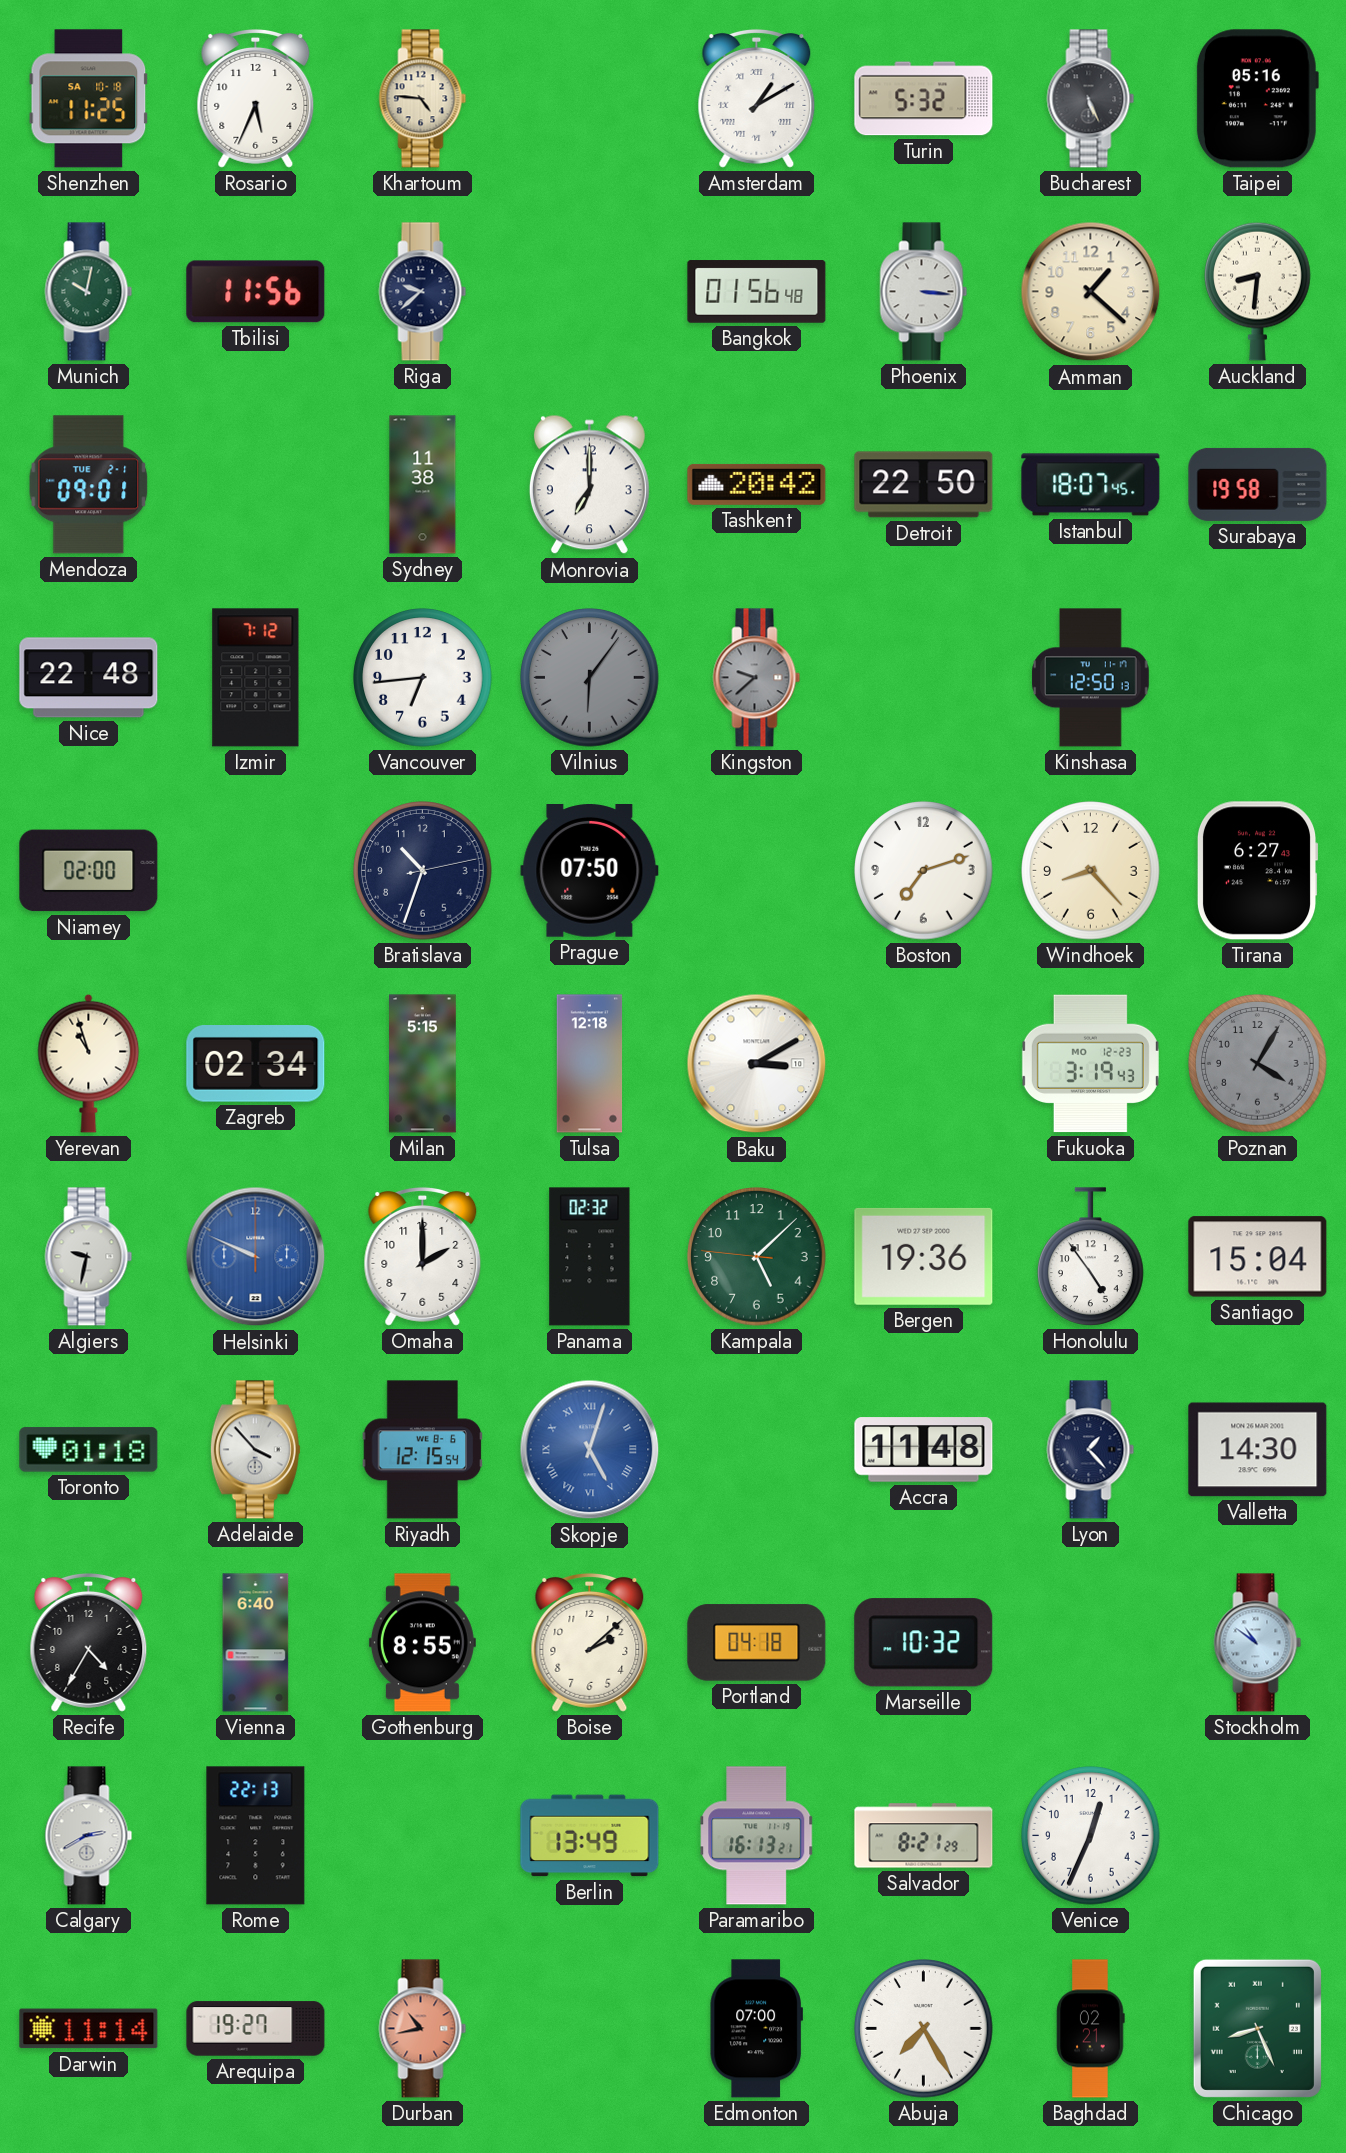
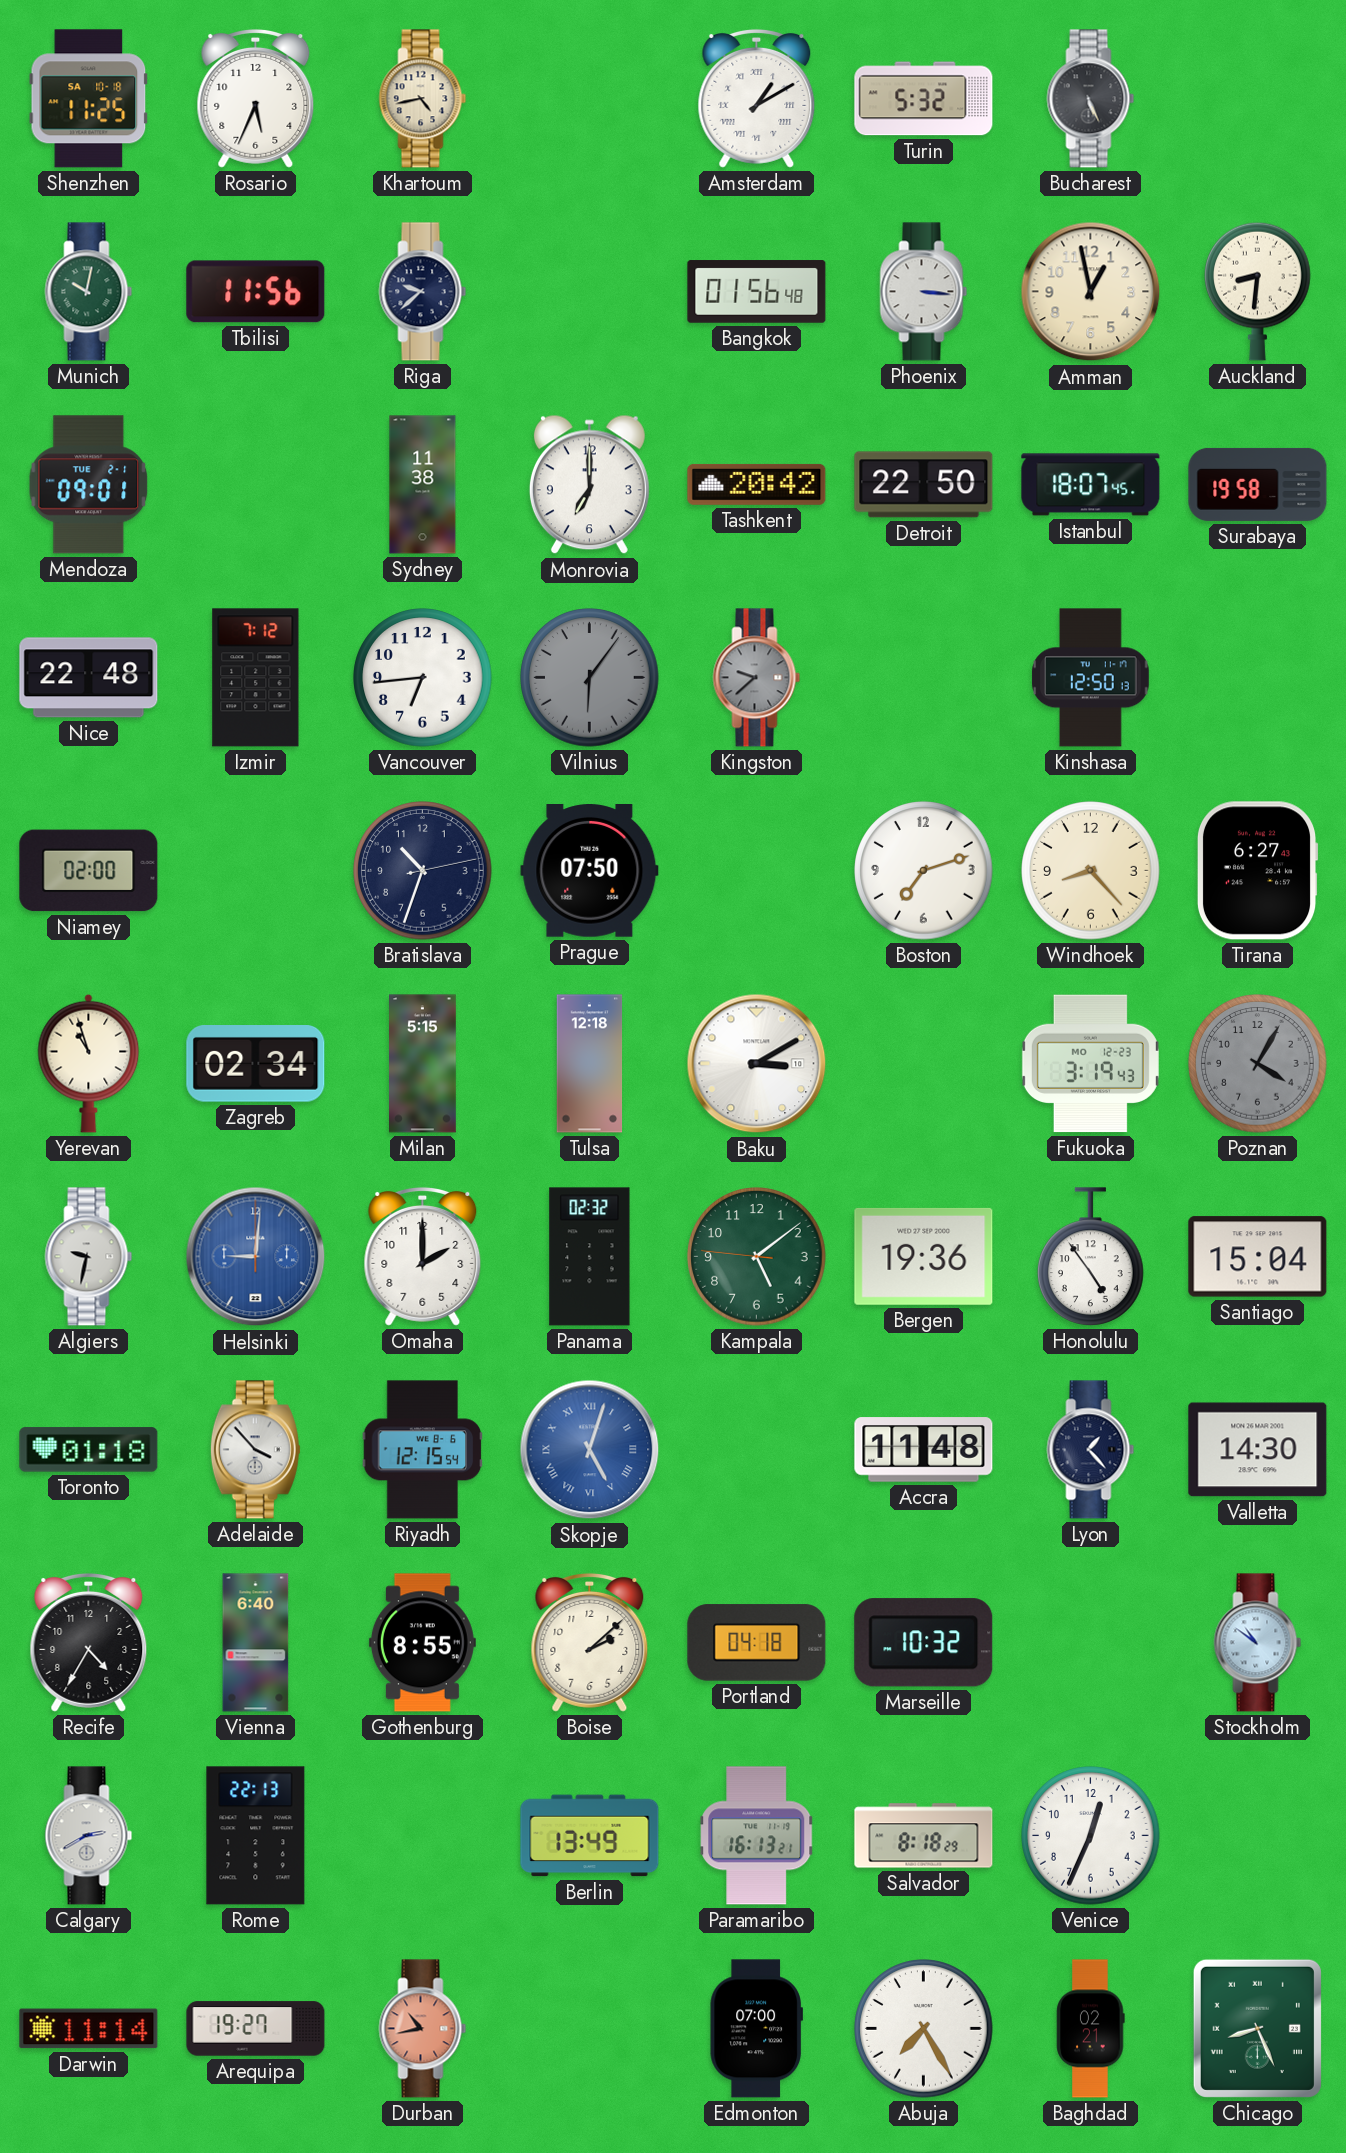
Khartoum: 4:46 -> 4:43
Taipei: 05:16 -> none
Amman: 1:22 -> 12:58
Helsinki: 9:49 -> 9:01
Kampala: 5:07 -> 5:08
Salvador: 8:21 -> 8:18
